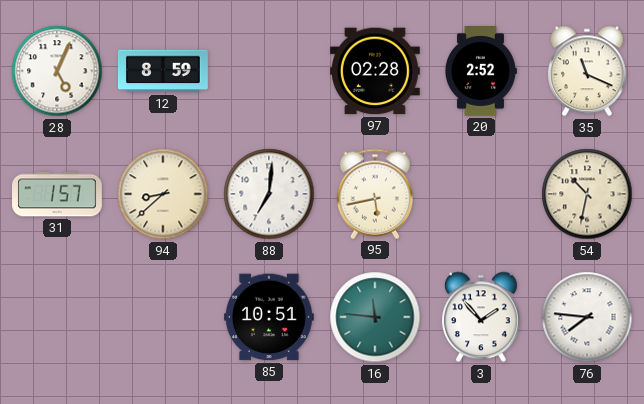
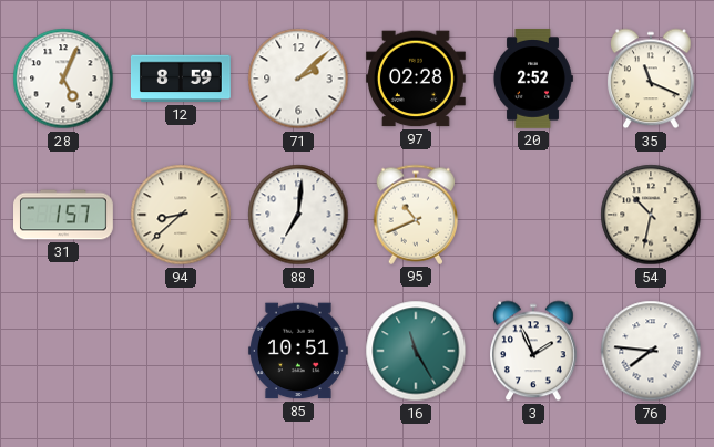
71: none -> 2:08
95: 5:43 -> 10:41
16: 11:46 -> 11:25
3: 1:53 -> 1:56
